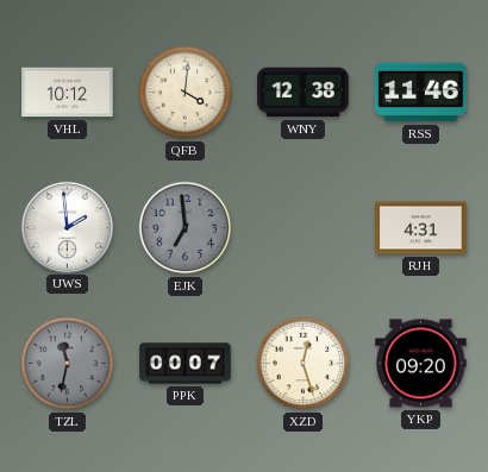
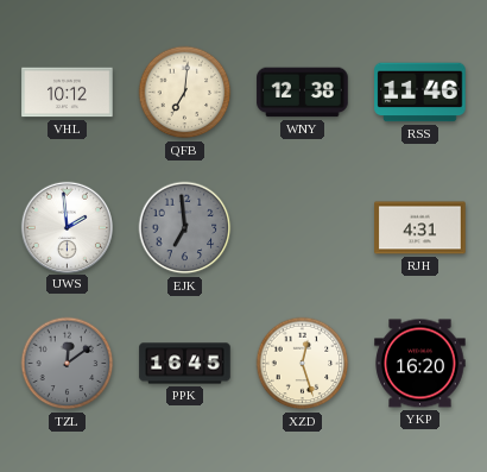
QFB: 4:01 -> 7:01
TZL: 11:32 -> 12:09
PPK: 00:07 -> 16:45
YKP: 09:20 -> 16:20
